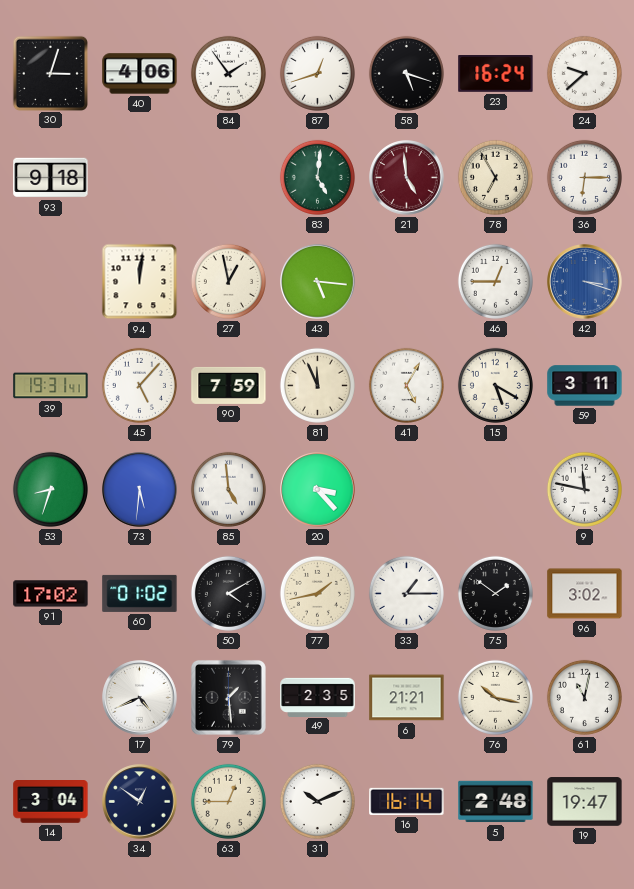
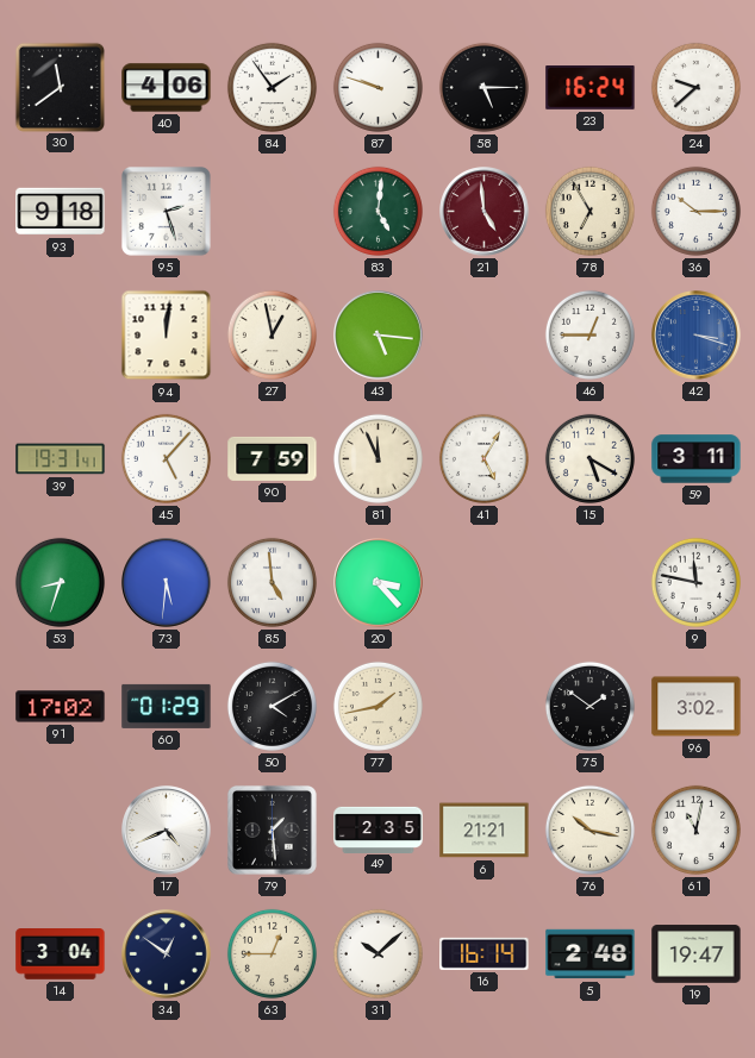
30: 3:03 -> 11:39
87: 12:42 -> 9:48
58: 5:18 -> 5:15
95: none -> 2:27
36: 6:15 -> 10:15
60: 01:02 -> 01:29
33: 1:15 -> none
31: 10:11 -> 10:08
